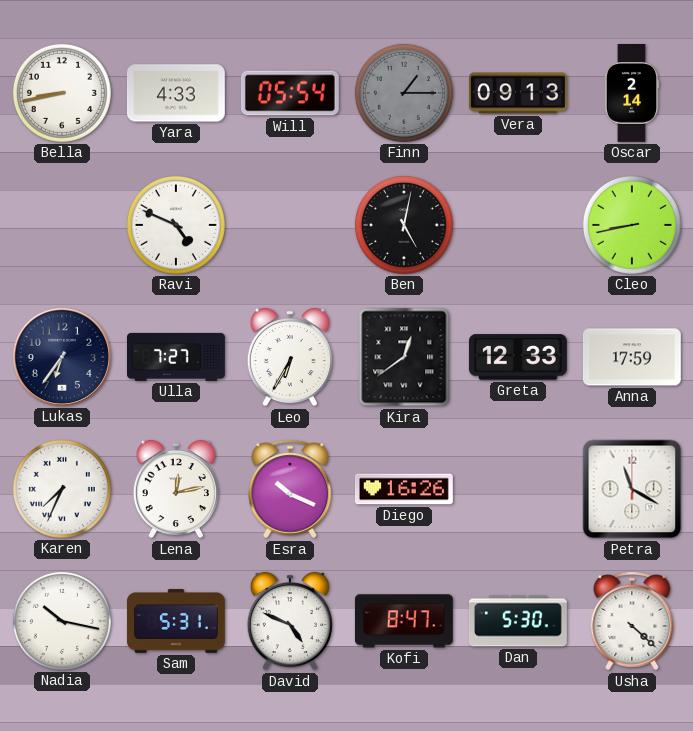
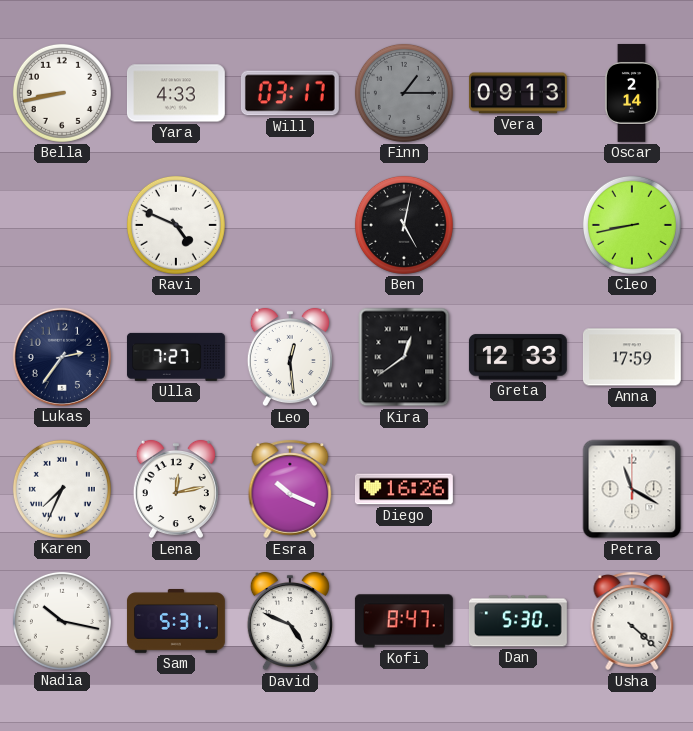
Will: 05:54 -> 03:17
Lukas: 6:36 -> 2:36
Leo: 6:35 -> 12:29
